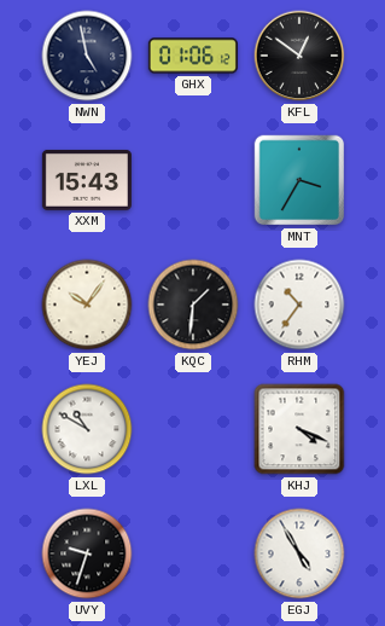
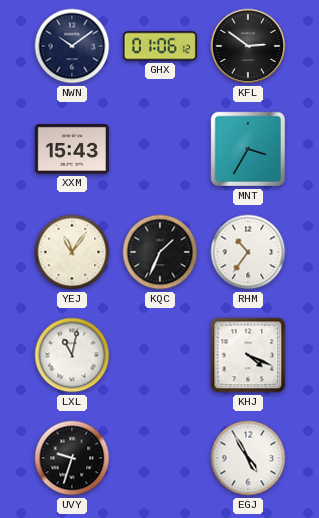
NWN: 4:58 -> 10:09
KFL: 12:51 -> 2:51
YEJ: 10:06 -> 11:06
KQC: 1:31 -> 1:34
LXL: 10:50 -> 11:02
